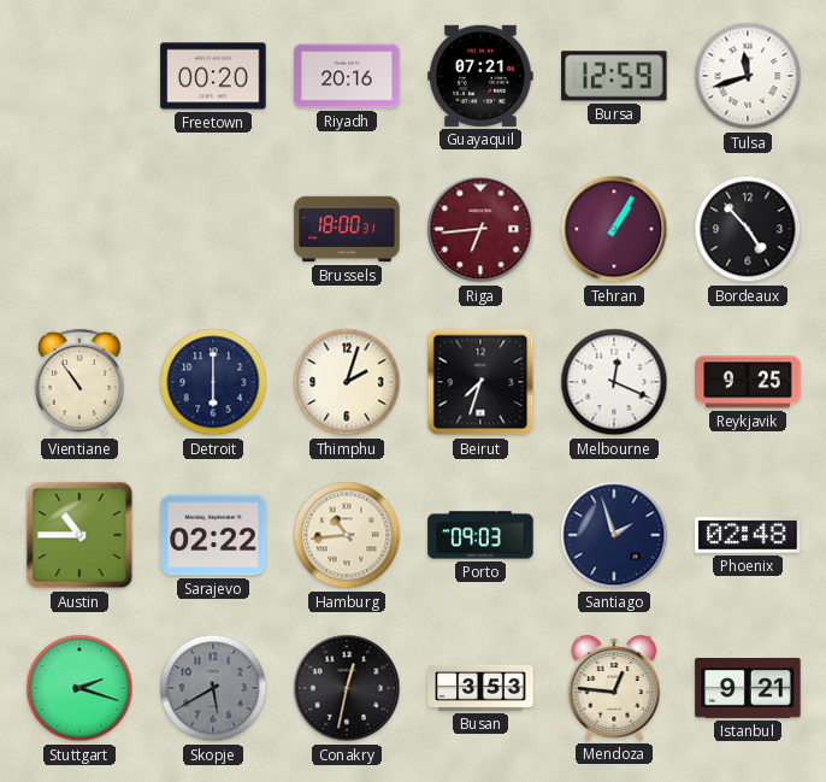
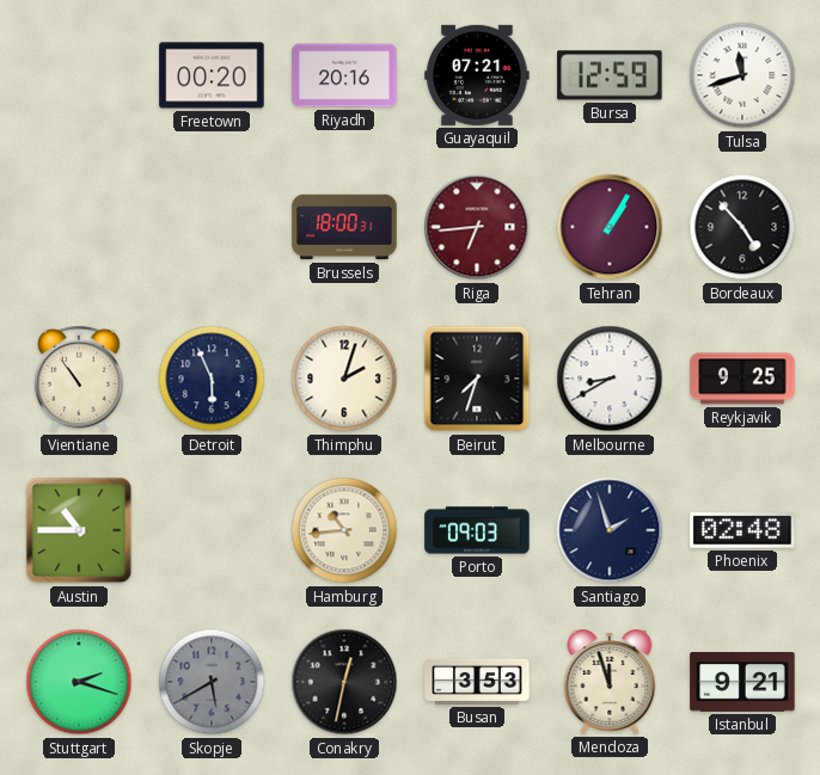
Detroit: 6:00 -> 5:56
Melbourne: 12:19 -> 8:40
Sarajevo: 02:22 -> none
Mendoza: 12:46 -> 11:57
